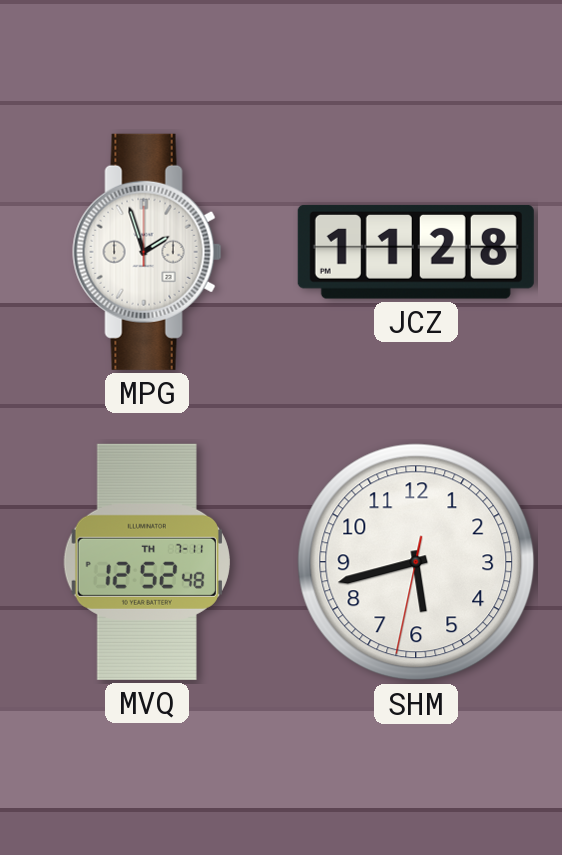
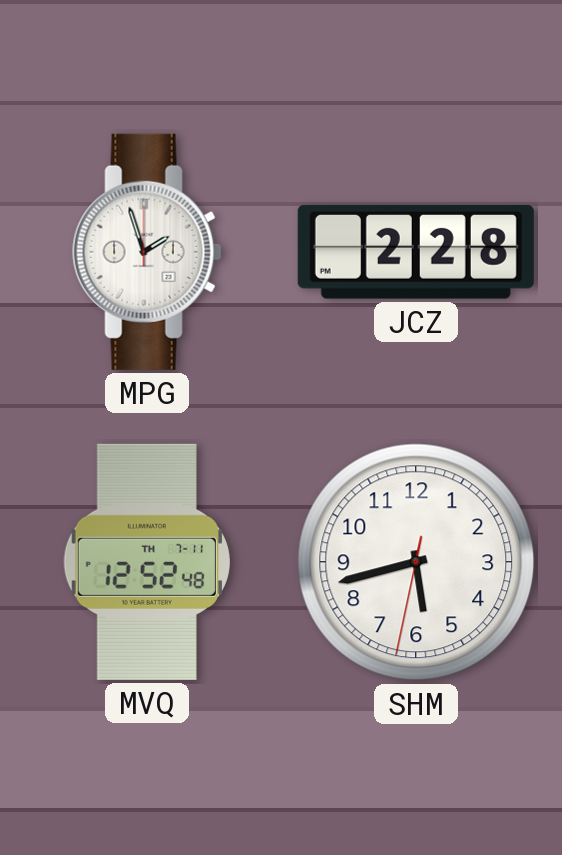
JCZ: 11:28 -> 2:28
